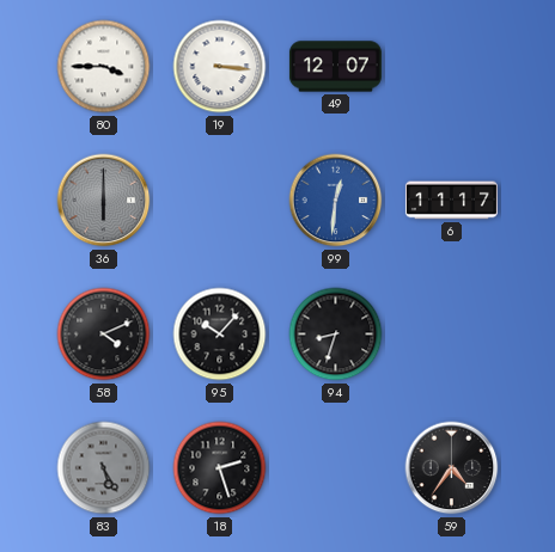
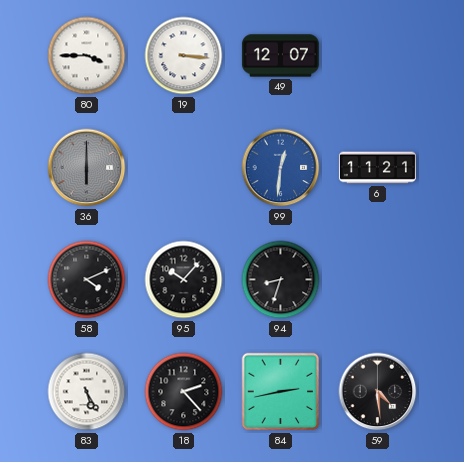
6: 11:17 -> 11:21
83 dial: grey -> white
18: 2:27 -> 2:23
84: none -> 2:43
59: 4:36 -> 4:29
